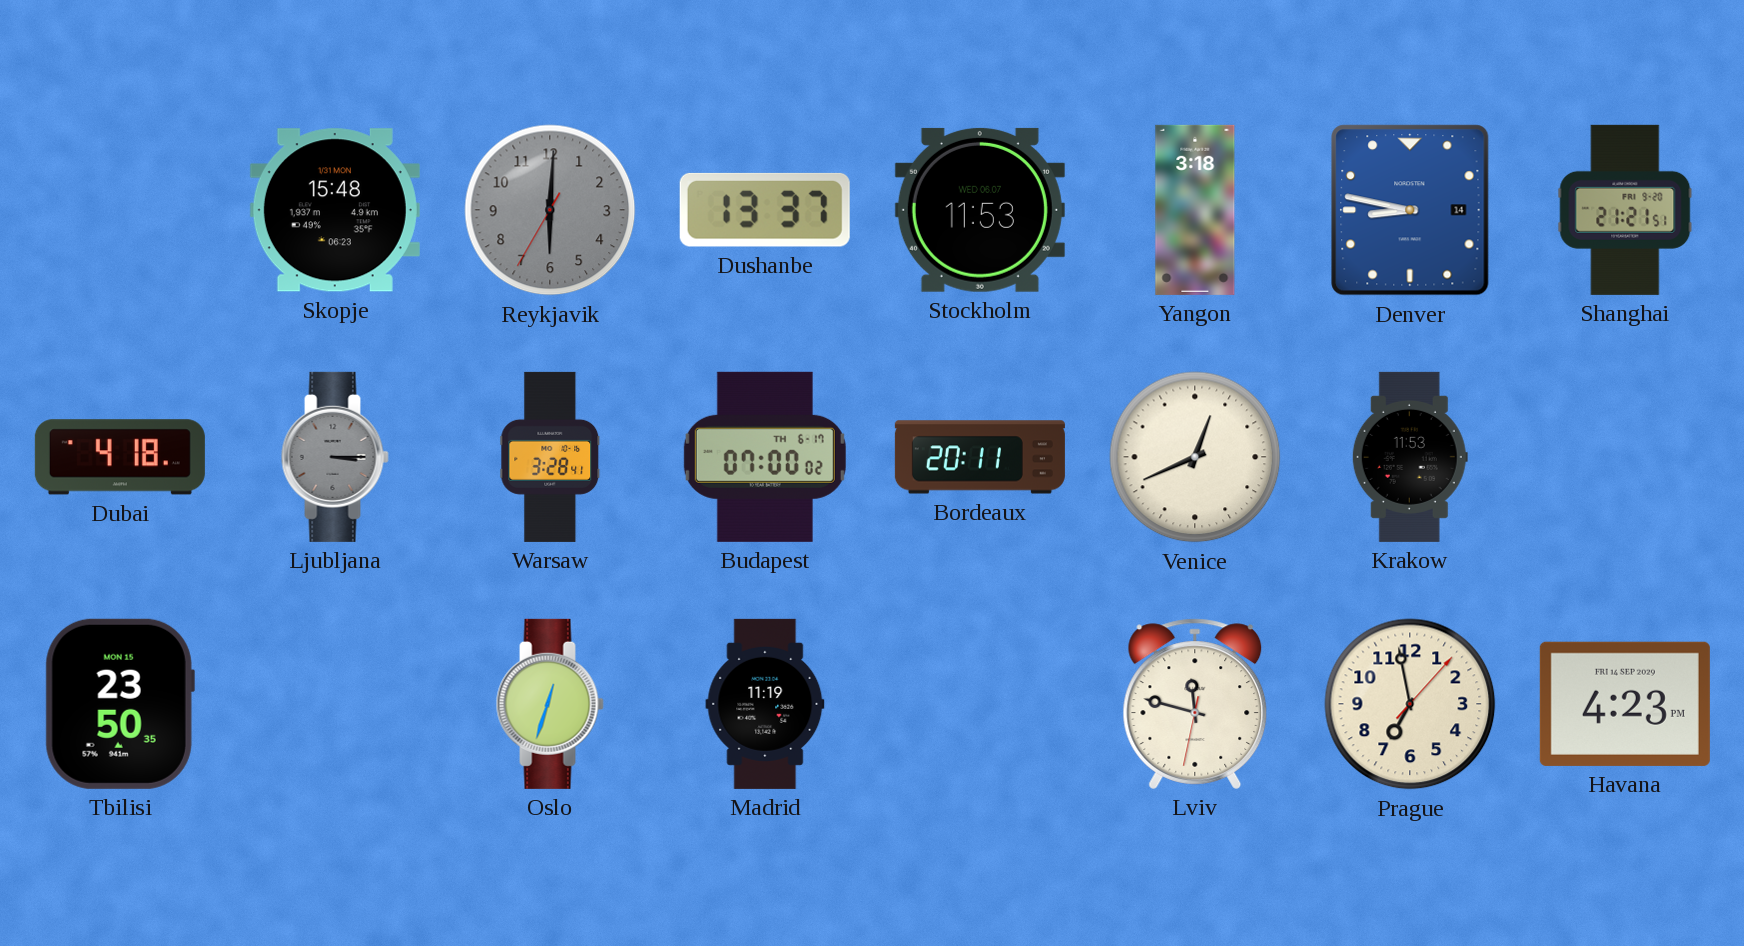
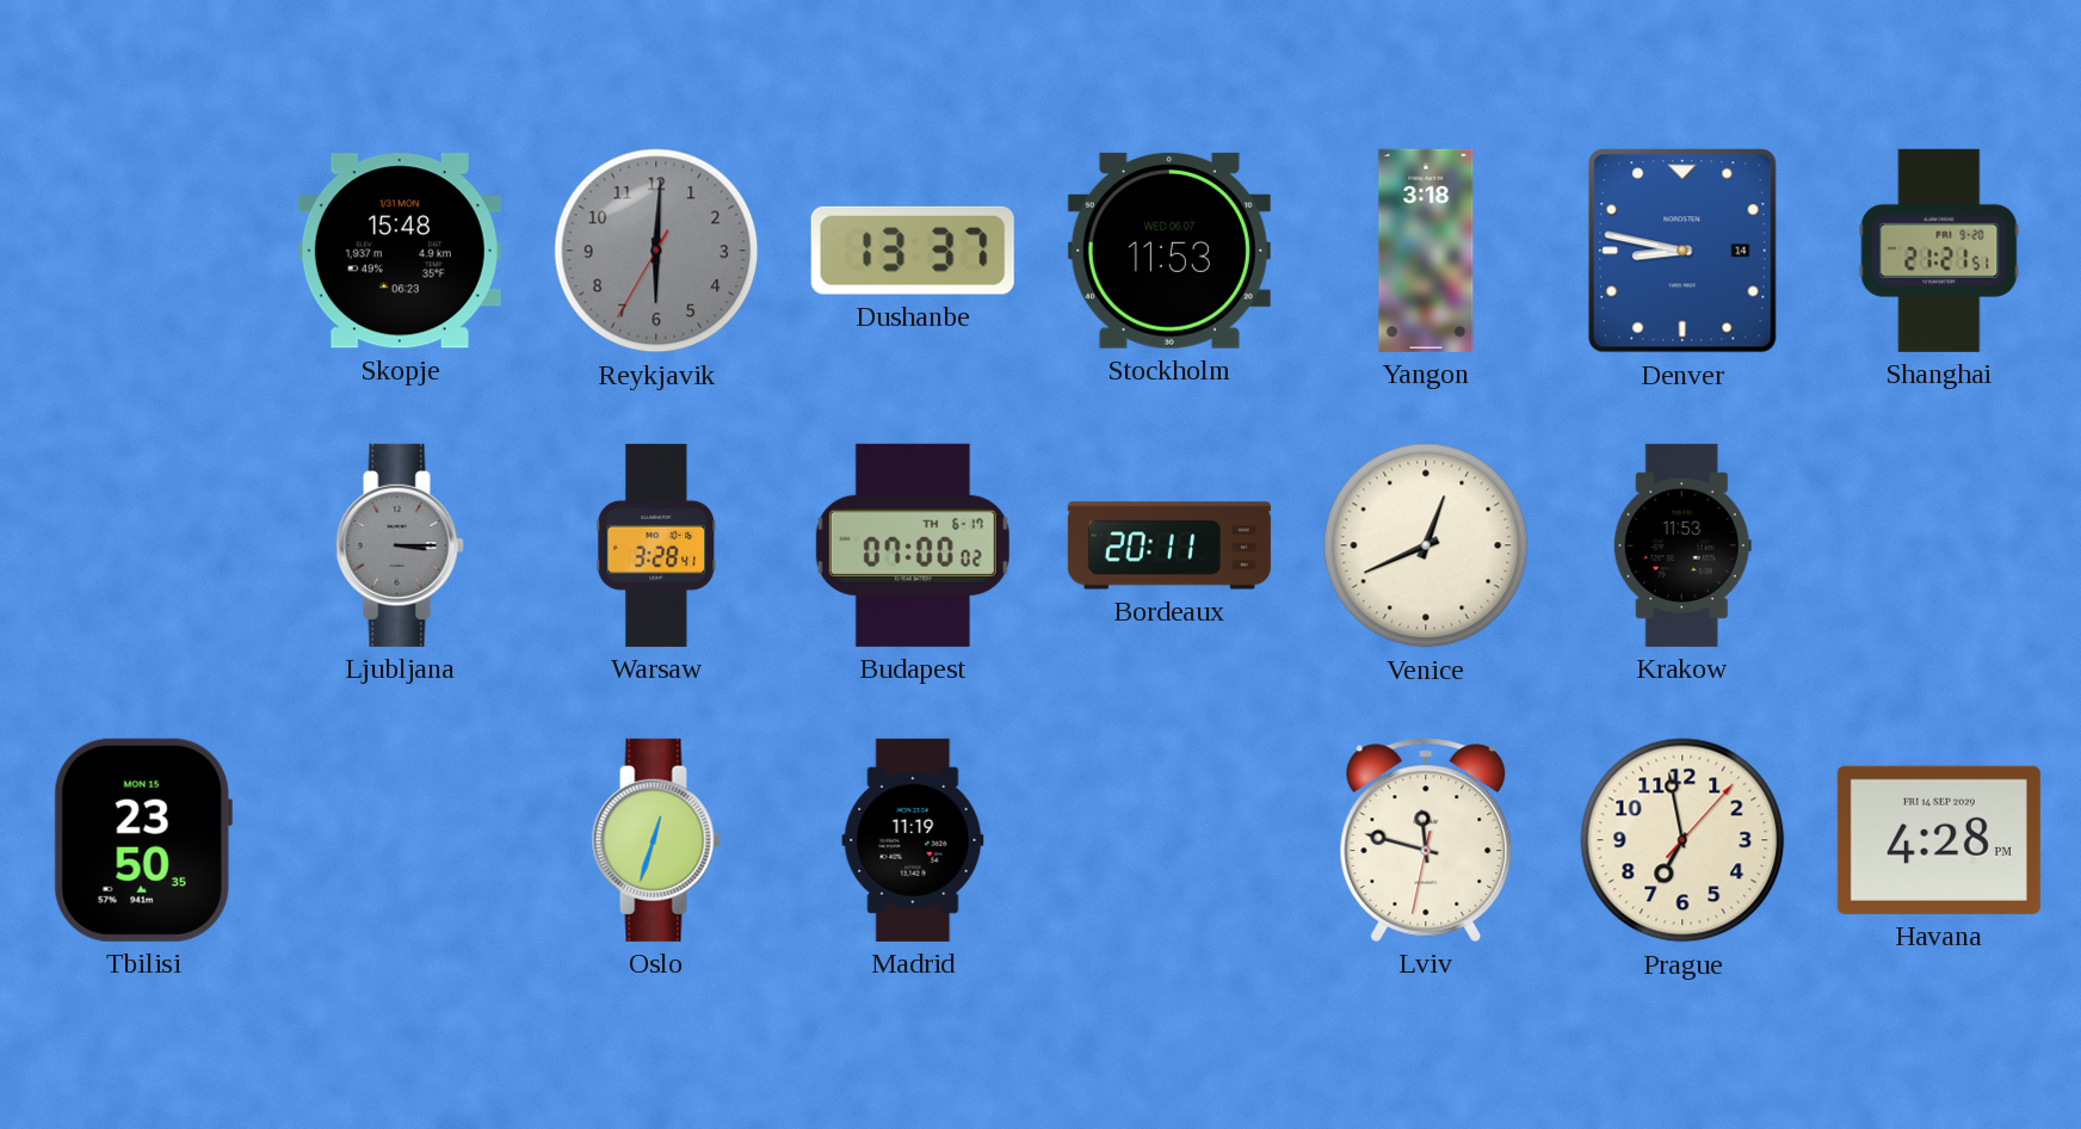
Dubai: 4:18 -> none
Havana: 4:23 -> 4:28
